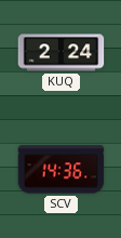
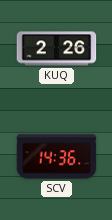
KUQ: 2:24 -> 2:26
